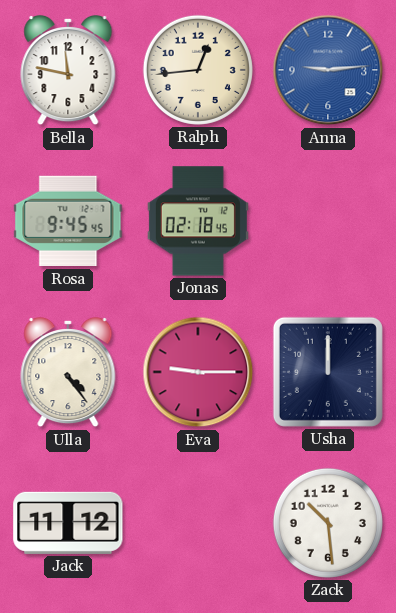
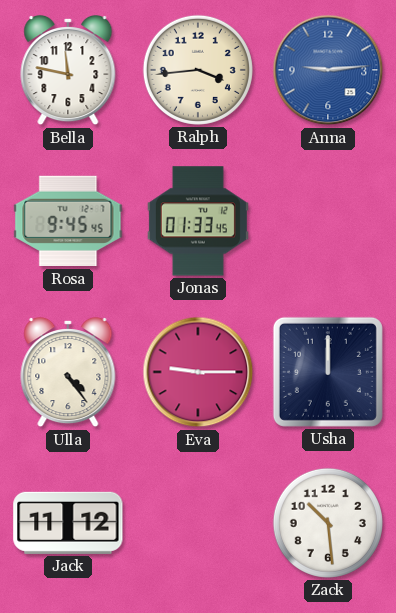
Ralph: 12:44 -> 3:44
Jonas: 02:18 -> 01:33
